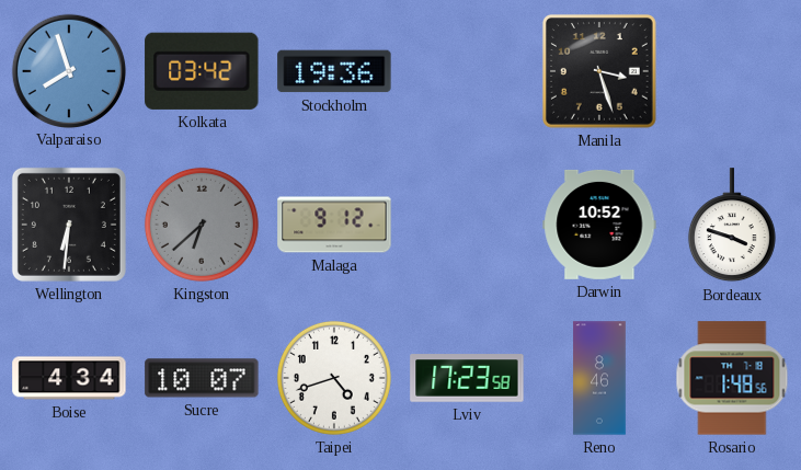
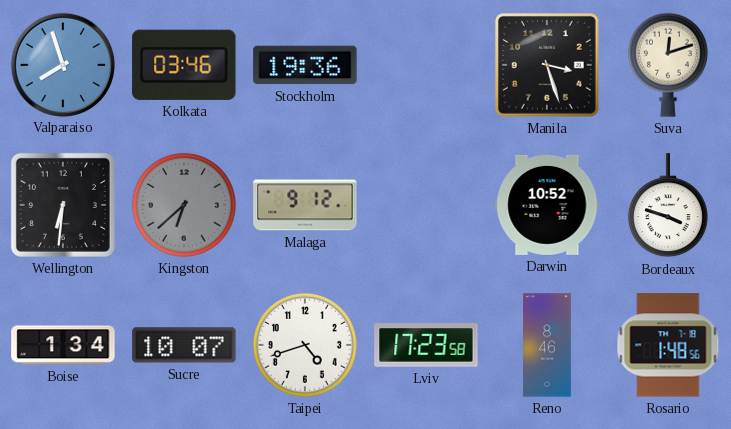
Kolkata: 03:42 -> 03:46
Suva: none -> 12:12
Boise: 4:34 -> 1:34
